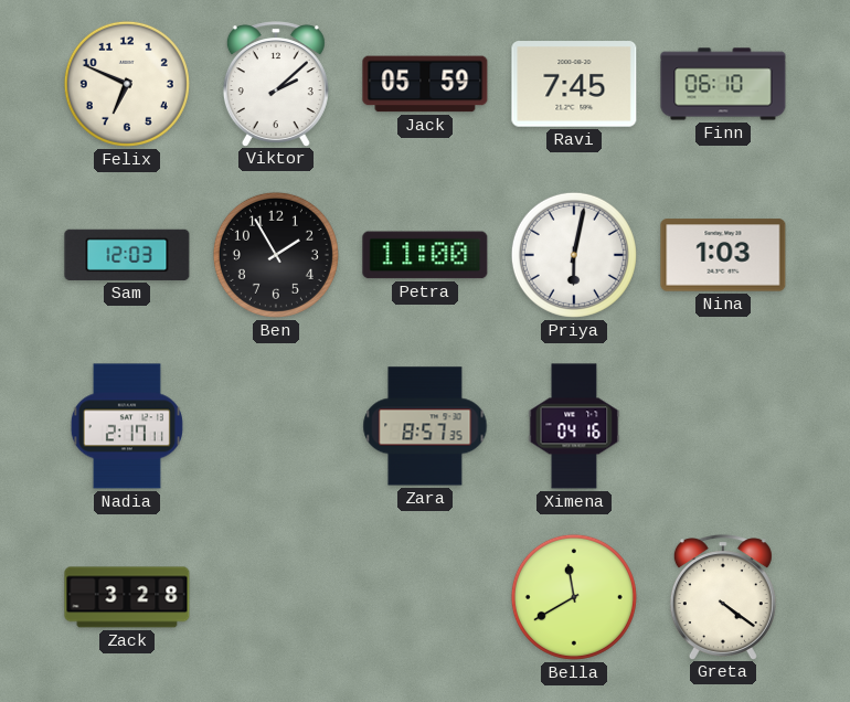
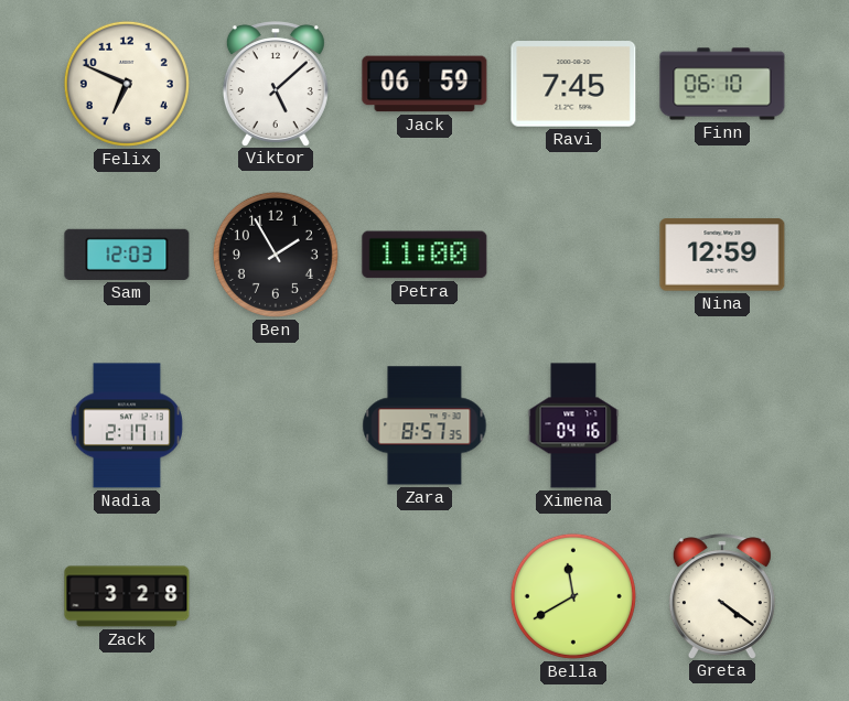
Viktor: 2:08 -> 5:08
Jack: 05:59 -> 06:59
Priya: 6:02 -> none
Nina: 1:03 -> 12:59
